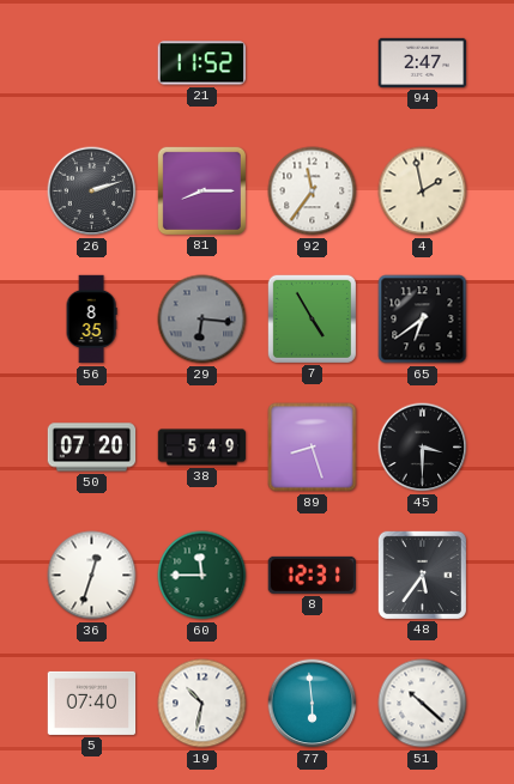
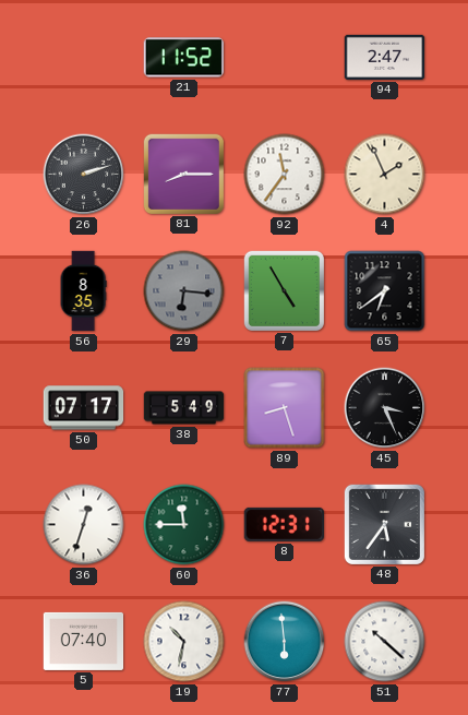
4: 1:58 -> 1:56
50: 07:20 -> 07:17
45: 3:30 -> 3:26
